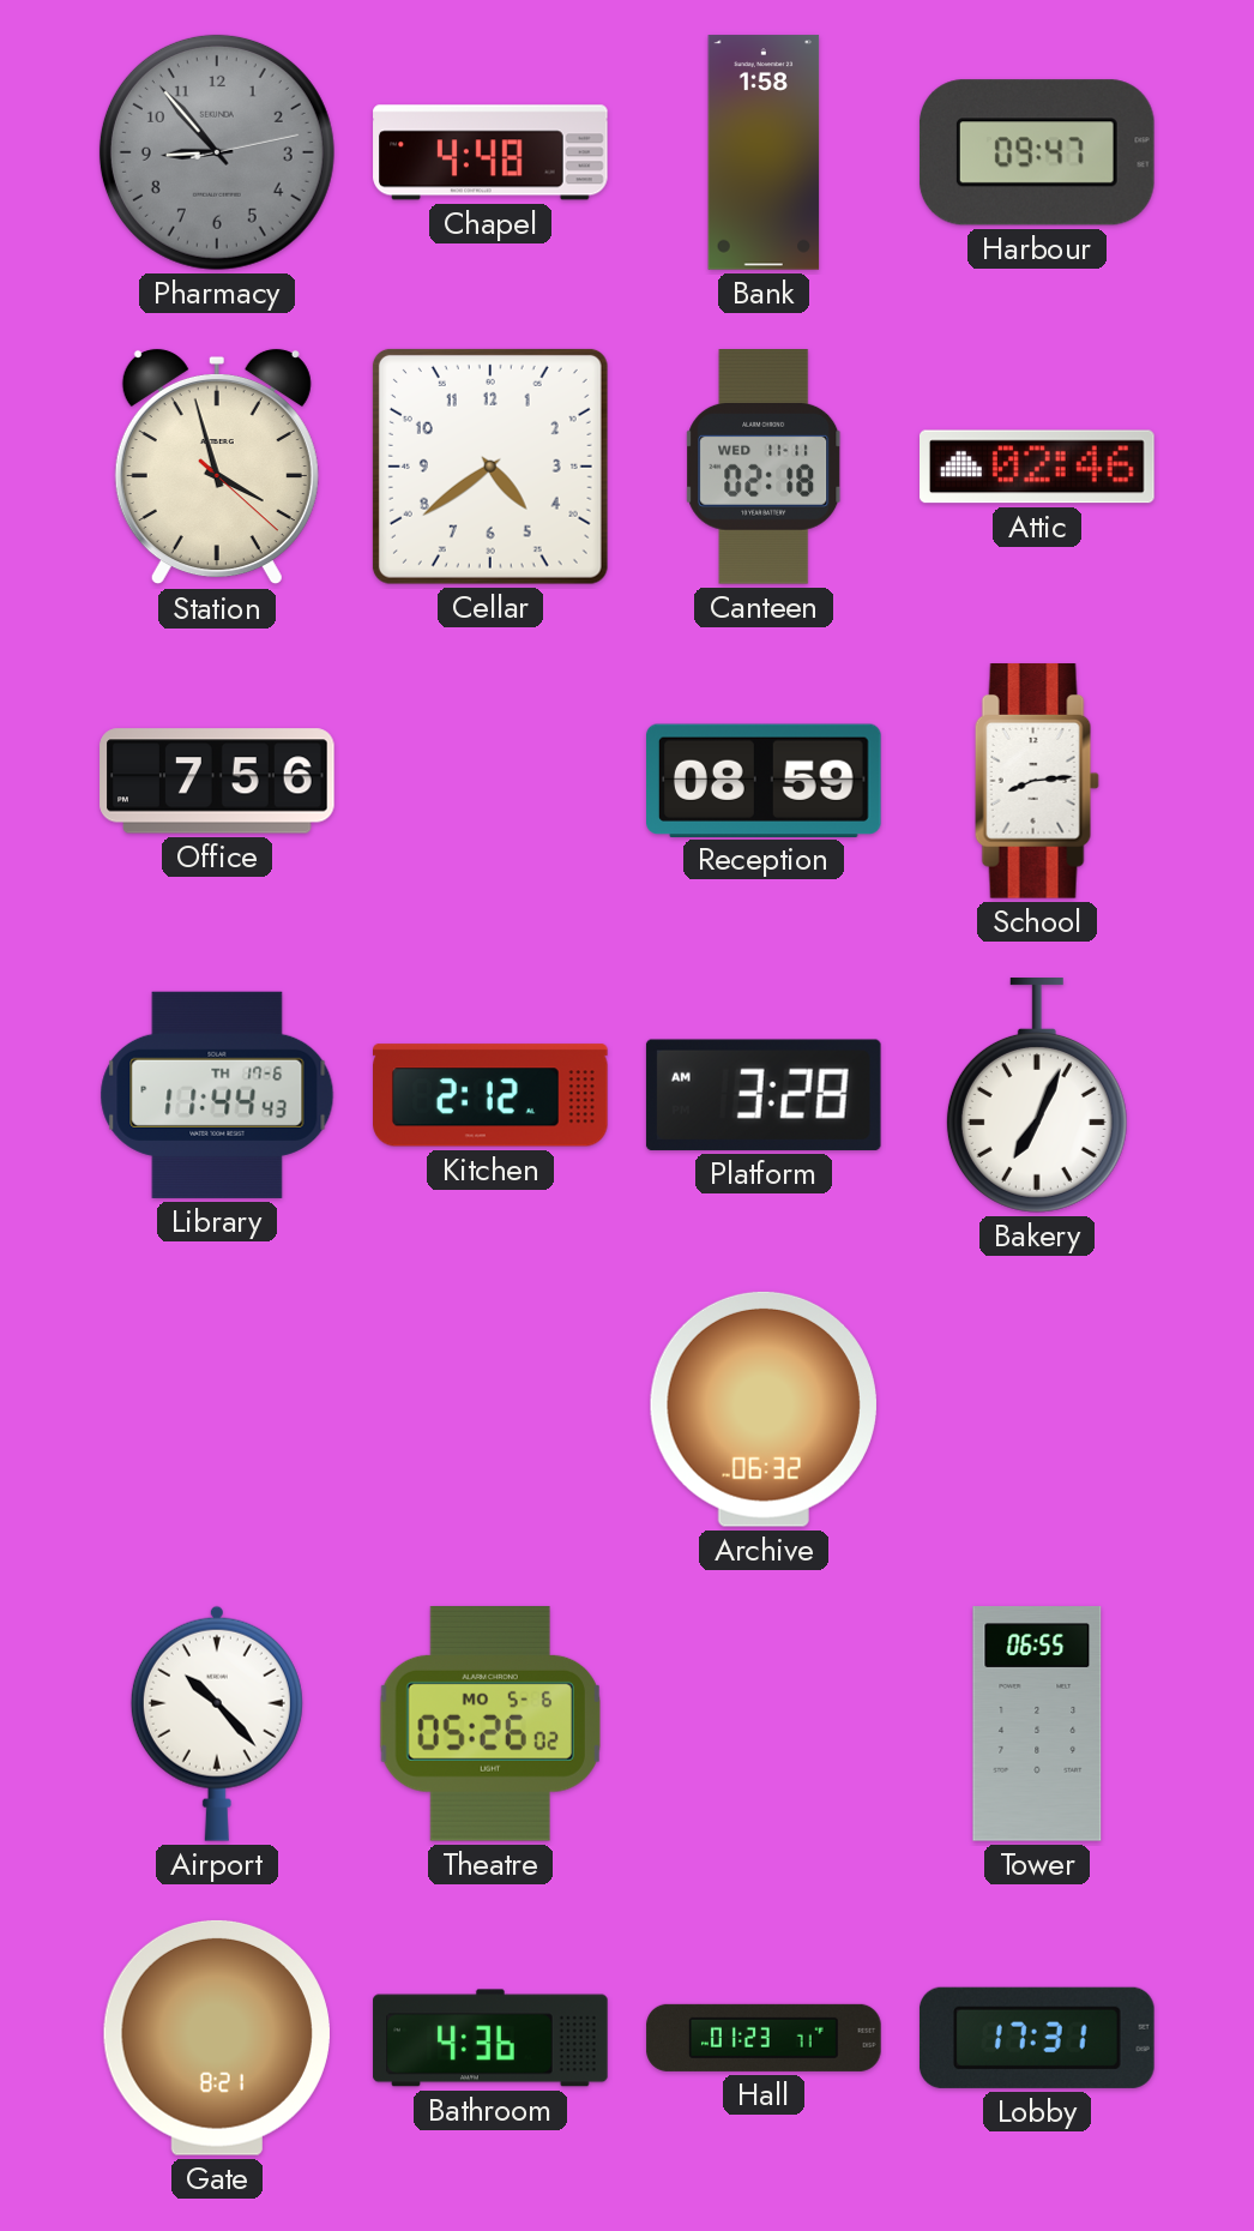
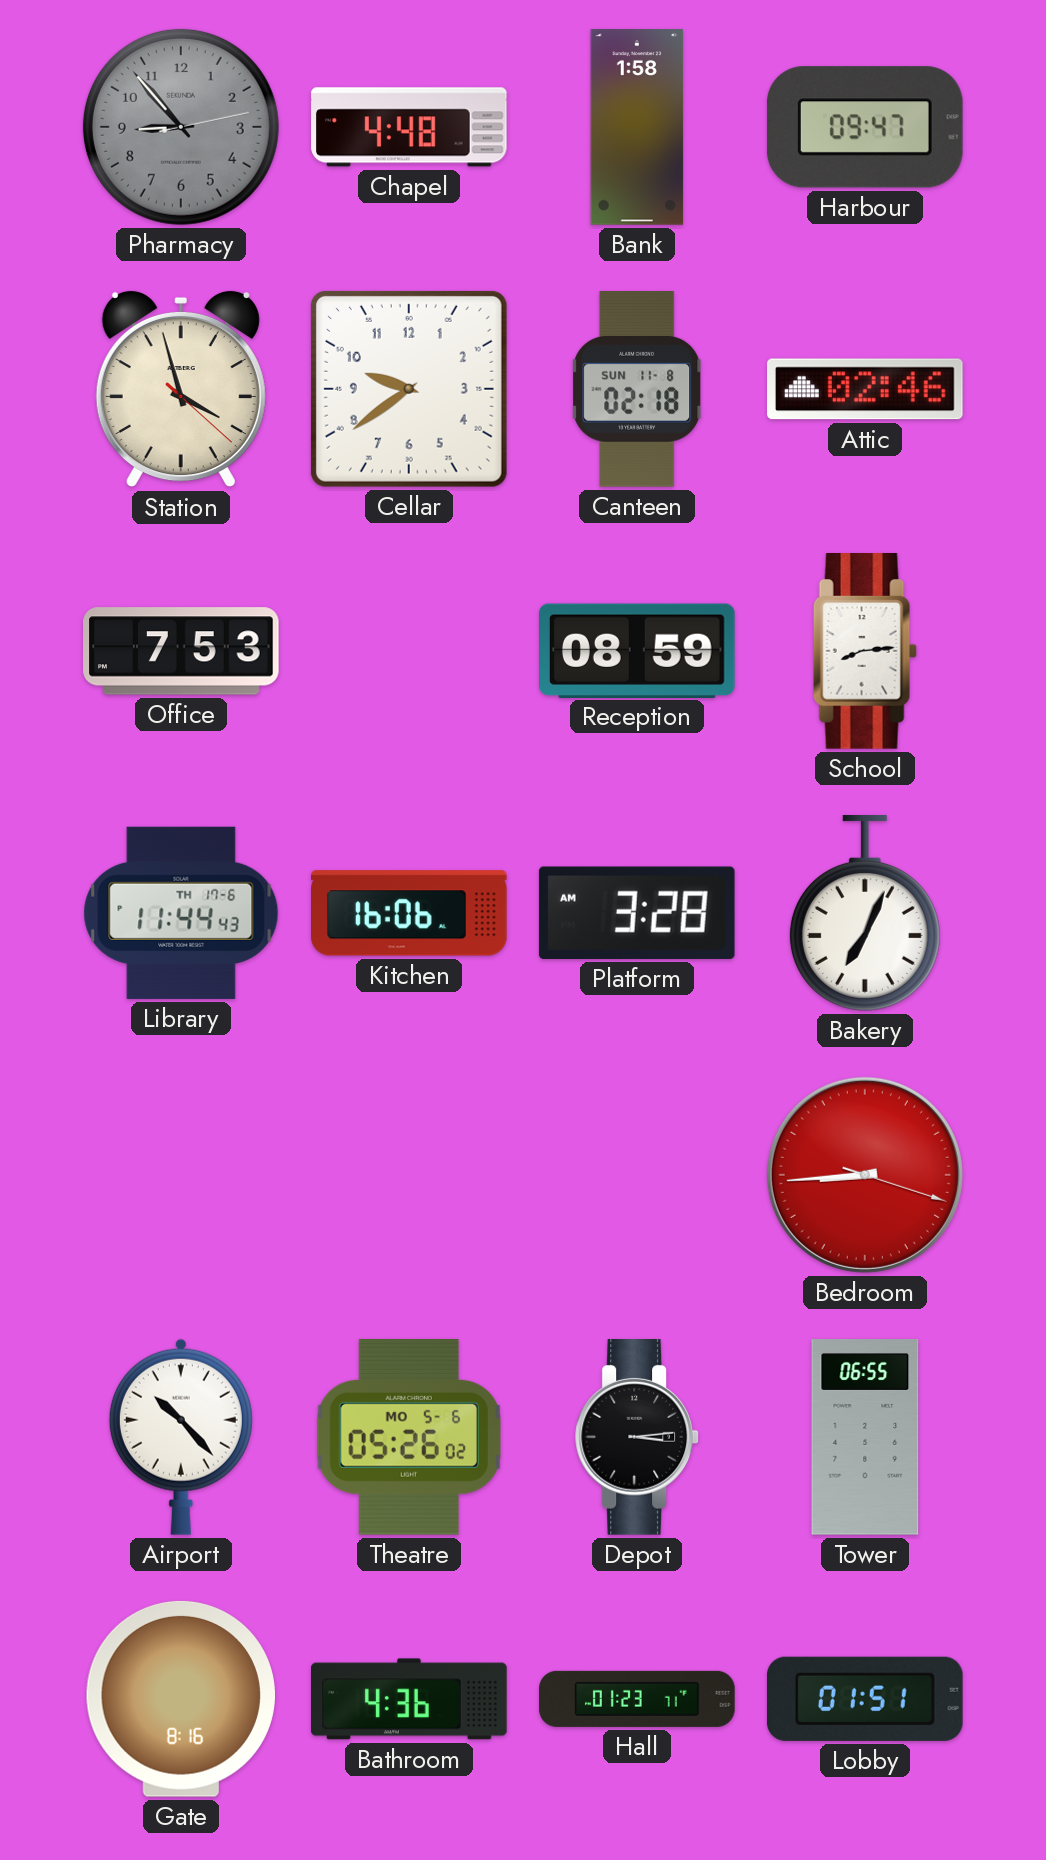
Cellar: 4:39 -> 9:39
Canteen date: WED 11-11 -> SUN 11-8
Office: 7:56 -> 7:53
Kitchen: 2:12 -> 16:06
Archive: 06:32 -> none
Bedroom: none -> 8:44
Depot: none -> 3:14
Gate: 8:21 -> 8:16
Lobby: 17:31 -> 01:51
